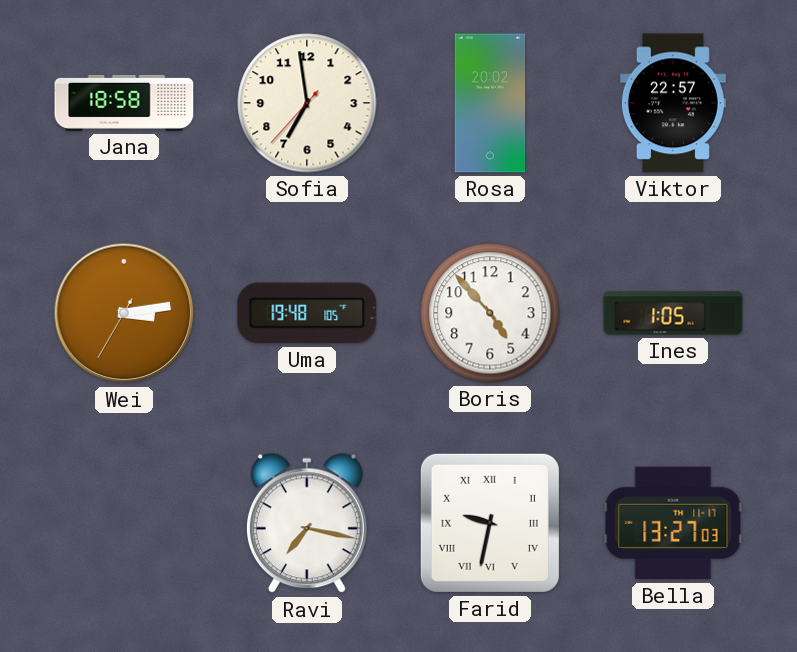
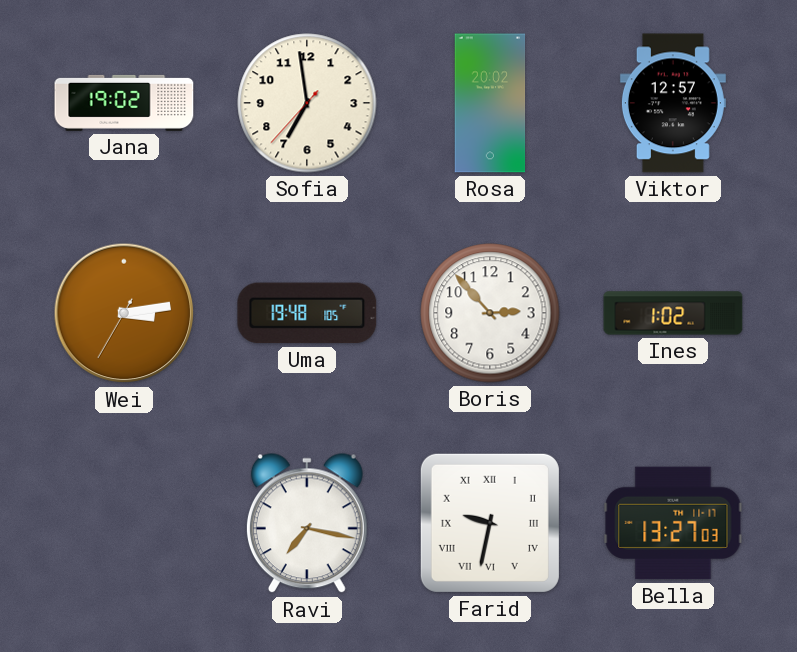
Jana: 18:58 -> 19:02
Viktor: 22:57 -> 12:57
Boris: 4:53 -> 2:53
Ines: 1:05 -> 1:02
